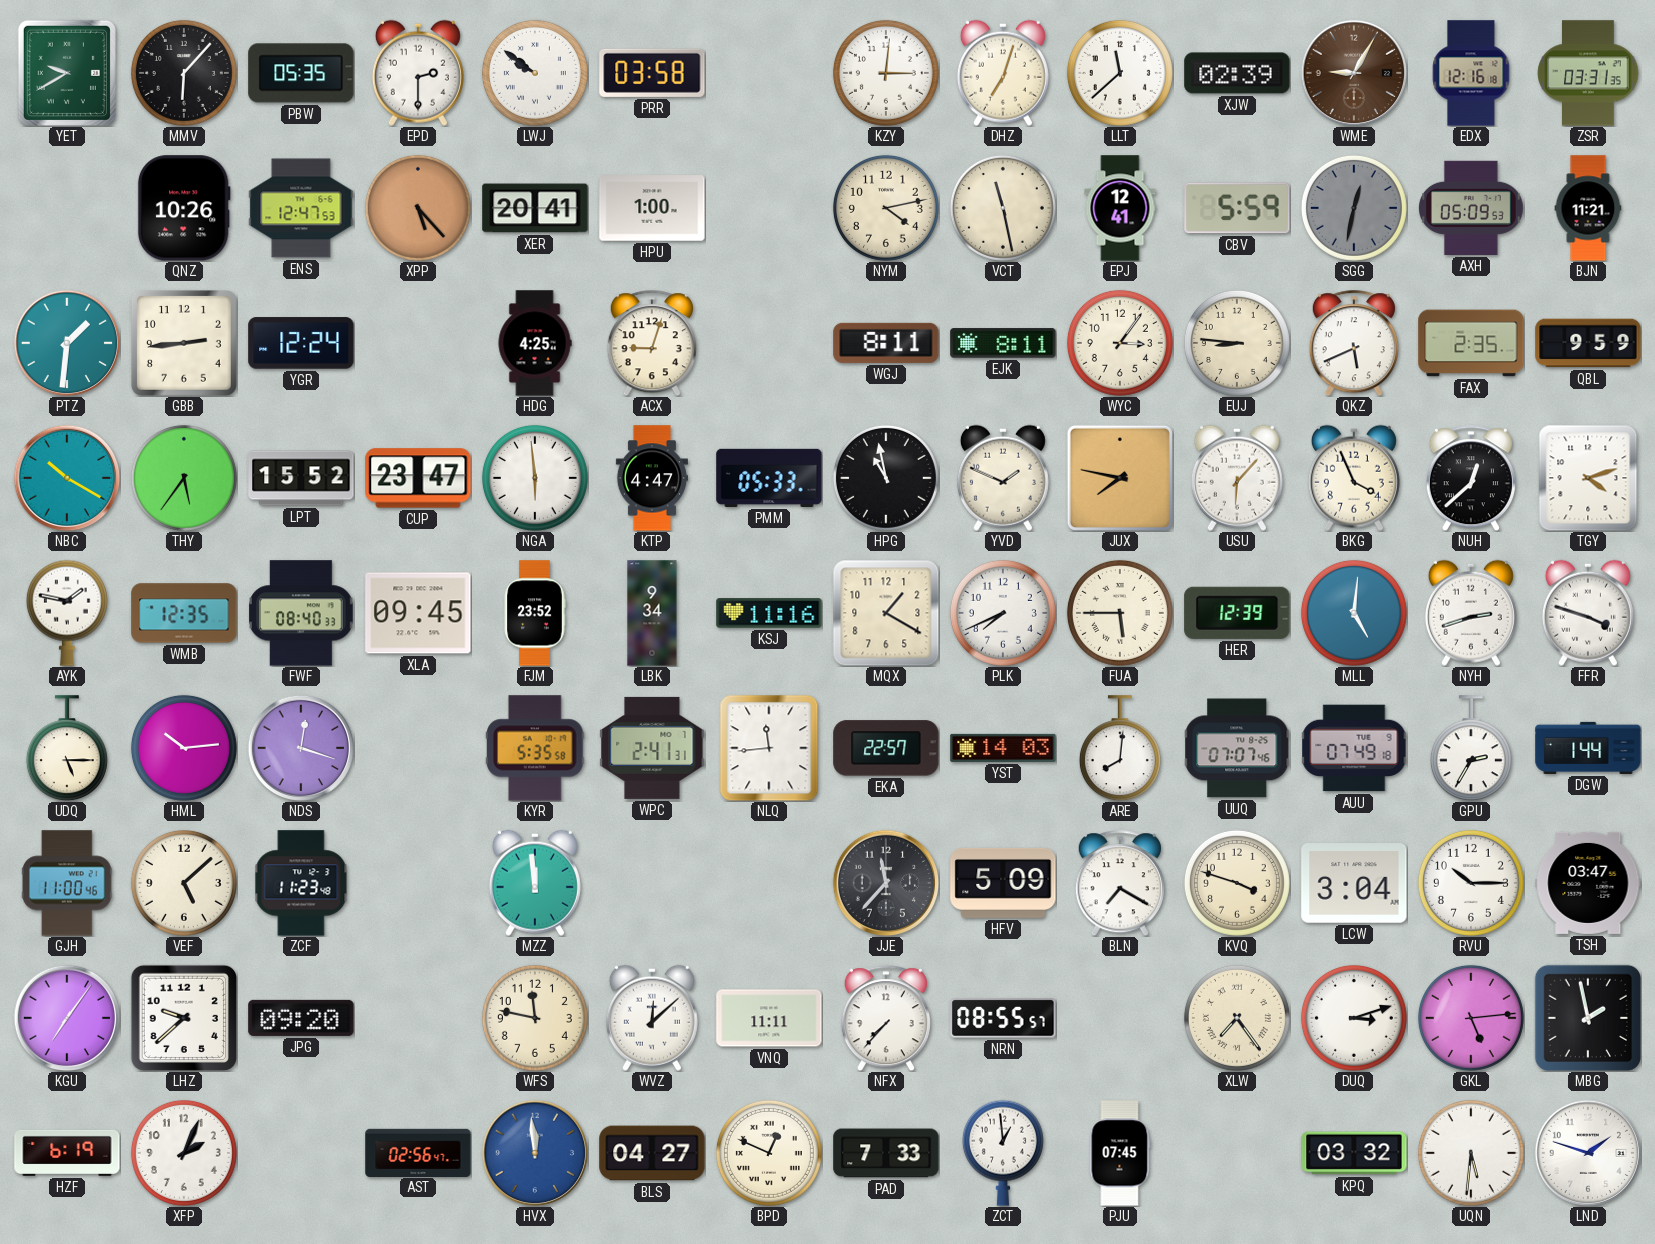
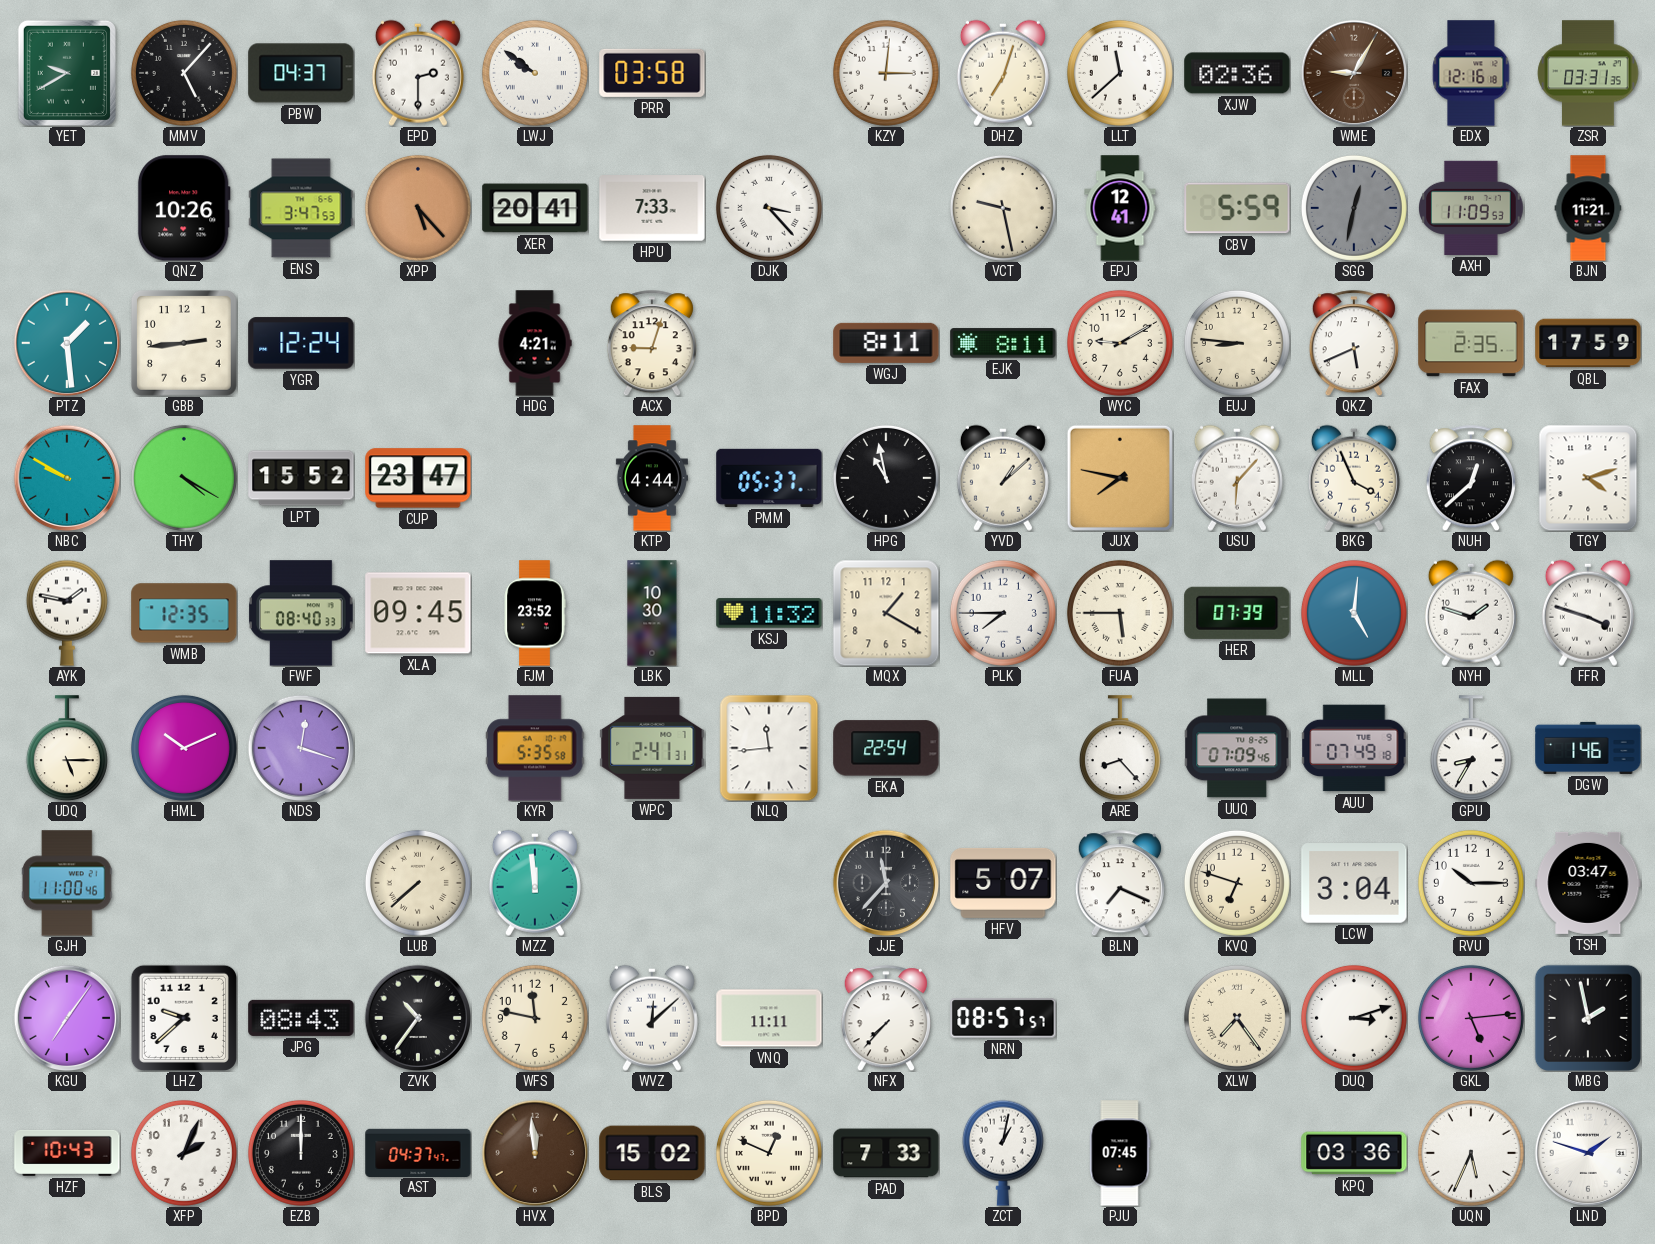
MMV: 6:07 -> 5:07
PBW: 05:35 -> 04:37
XJW: 02:39 -> 02:36
ENS: 12:47 -> 3:47
HPU: 1:00 -> 7:33
DJK: none -> 3:23
NYM: 4:13 -> none
VCT: 11:28 -> 9:28
AXH: 05:09 -> 11:09
PTZ: 1:31 -> 1:29
HDG: 4:25 -> 4:21
WYC: 3:06 -> 9:10
QBL: 9:59 -> 17:59
NBC: 10:20 -> 9:50
THY: 5:36 -> 4:20
NGA: 5:59 -> none
KTP: 4:47 -> 4:44
PMM: 05:33 -> 05:37
YVD: 1:49 -> 1:08
LBK: 9:34 -> 10:30
KSJ: 11:16 -> 11:32
PLK: 7:41 -> 7:45
HER: 12:39 -> 07:39
NYH: 2:42 -> 1:48
HML: 10:14 -> 10:11
EKA: 22:57 -> 22:54
YST: 14:03 -> none
ARE: 8:01 -> 8:23
UUQ: 07:07 -> 07:09
GPU: 2:35 -> 8:35
DGW: 1:44 -> 1:46
VEF: 5:08 -> none
ZCF: 11:23 -> none
LUB: none -> 7:38
HFV: 5:09 -> 5:07
BLN: 7:20 -> 7:19
KVQ: 3:48 -> 6:48
JPG: 09:20 -> 08:43
ZVK: none -> 10:36
NRN: 08:55 -> 08:57
HZF: 6:19 -> 10:43
EZB: none -> 12:00
AST: 02:56 -> 04:37
HVX dial: blue -> brown
BLS: 04:27 -> 15:02
ZCT: 12:59 -> 1:02
KPQ: 03:32 -> 03:36
UQN: 5:31 -> 5:34
